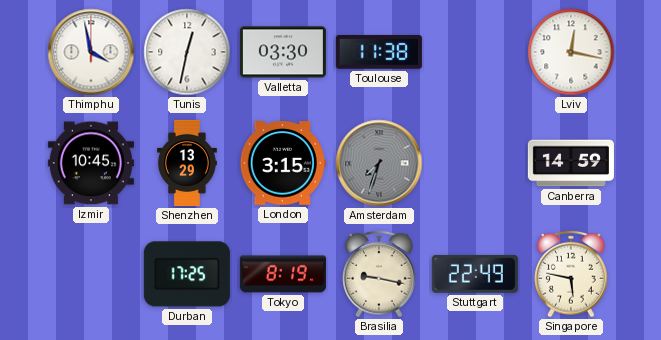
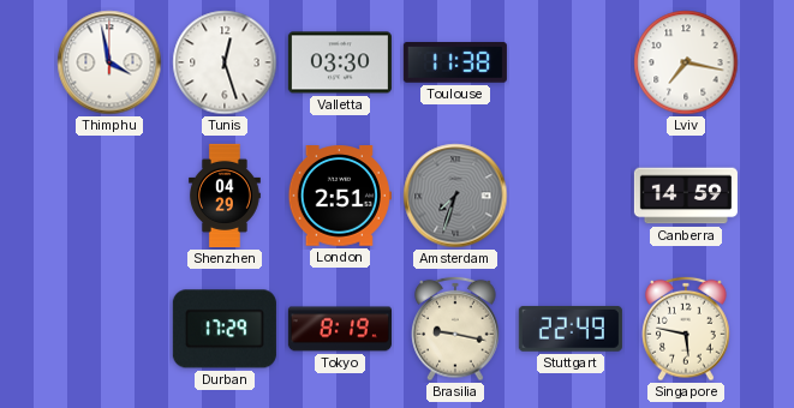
Tunis: 12:32 -> 12:27
Lviv: 12:17 -> 7:17
Izmir: 10:45 -> none
Shenzhen: 13:29 -> 04:29
London: 3:15 -> 2:51
Durban: 17:25 -> 17:29
